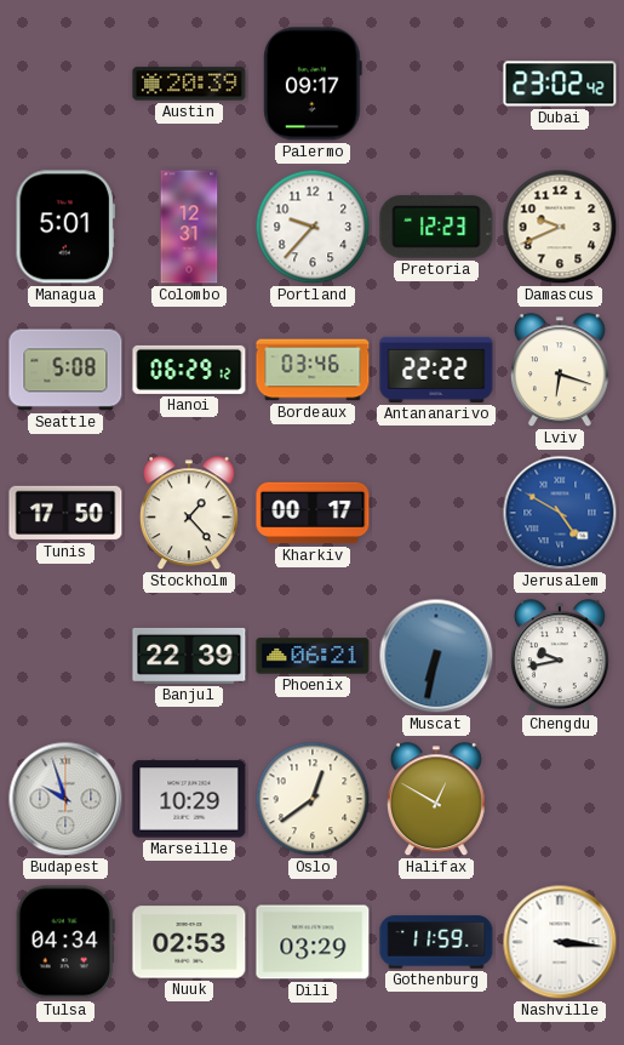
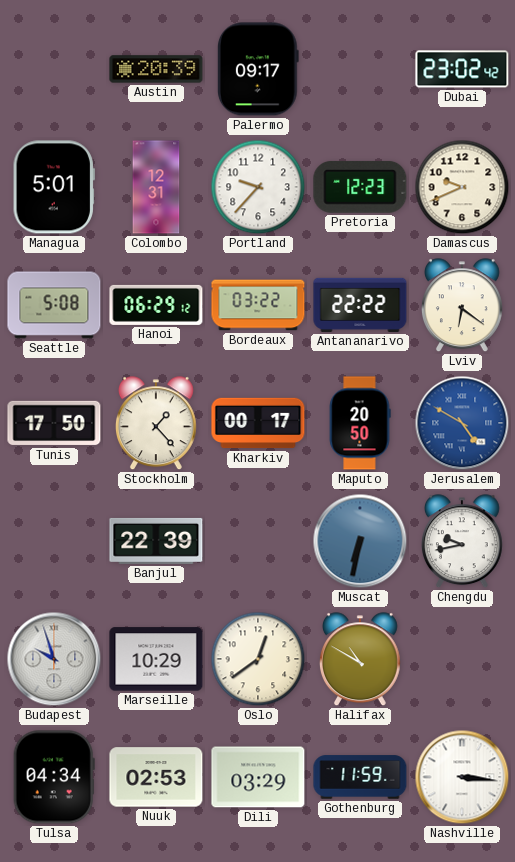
Bordeaux: 03:46 -> 03:22
Lviv: 6:18 -> 6:21
Maputo: none -> 20:50
Phoenix: 06:21 -> none
Halifax: 12:50 -> 10:50
